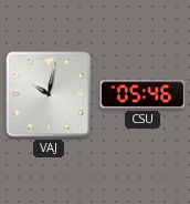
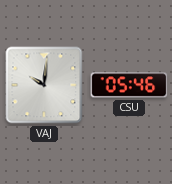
VAJ: 10:02 -> 10:01
